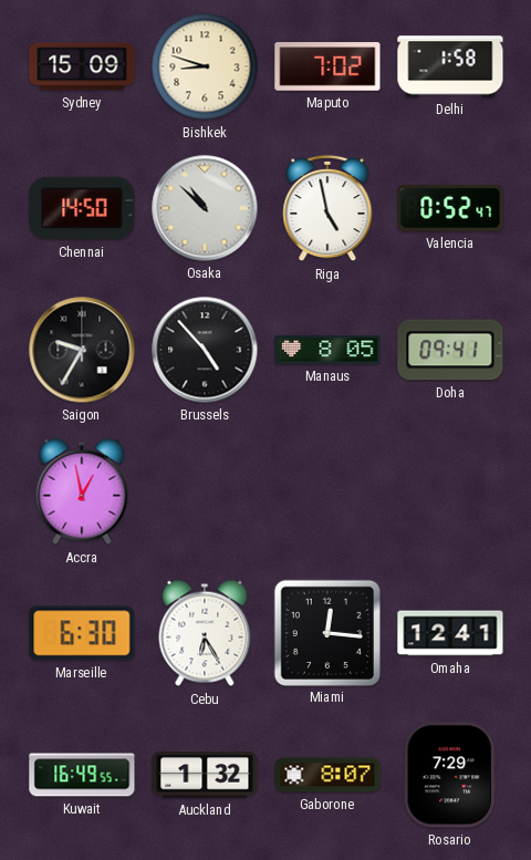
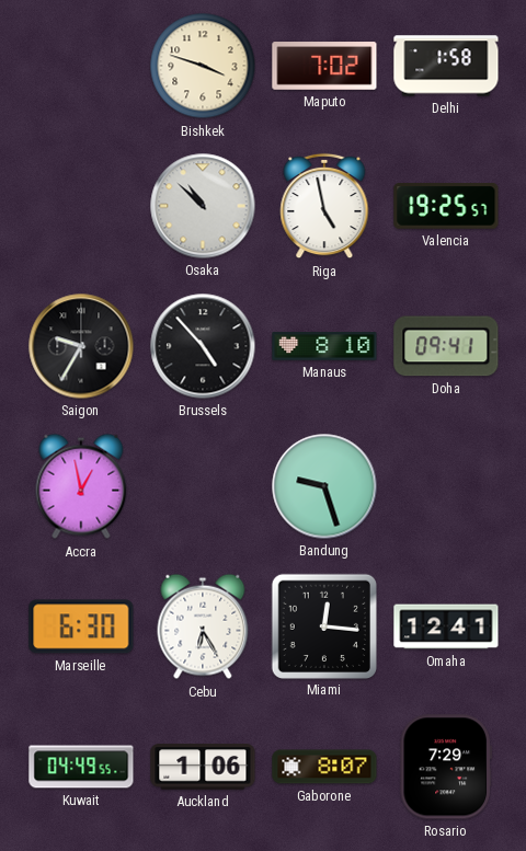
Sydney: 15:09 -> none
Bishkek: 8:48 -> 3:48
Chennai: 14:50 -> none
Valencia: 0:52 -> 19:25
Manaus: 8:05 -> 8:10
Bandung: none -> 9:27
Kuwait: 16:49 -> 04:49
Auckland: 1:32 -> 1:06
